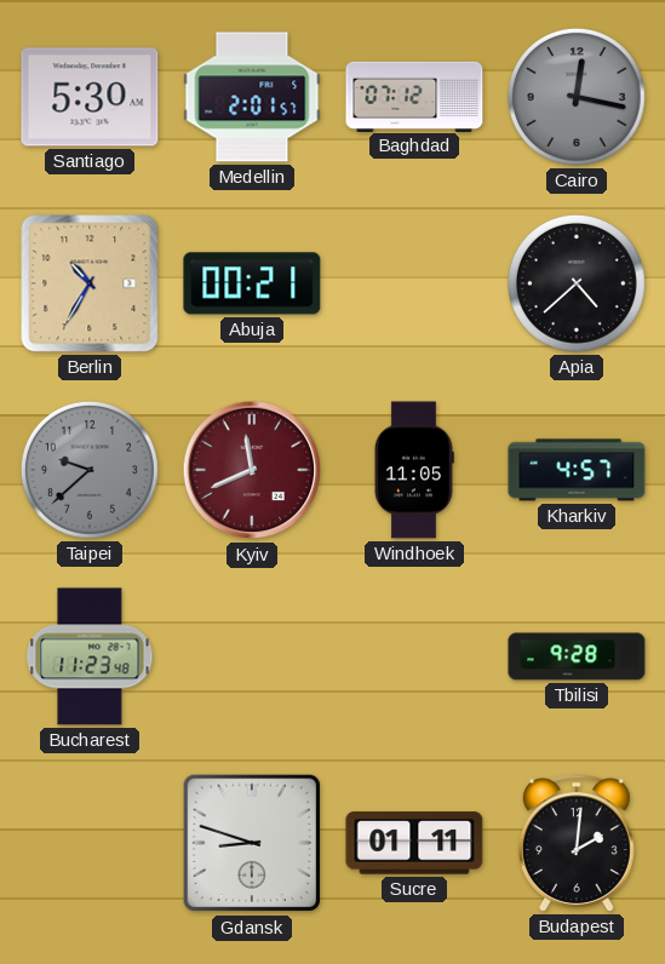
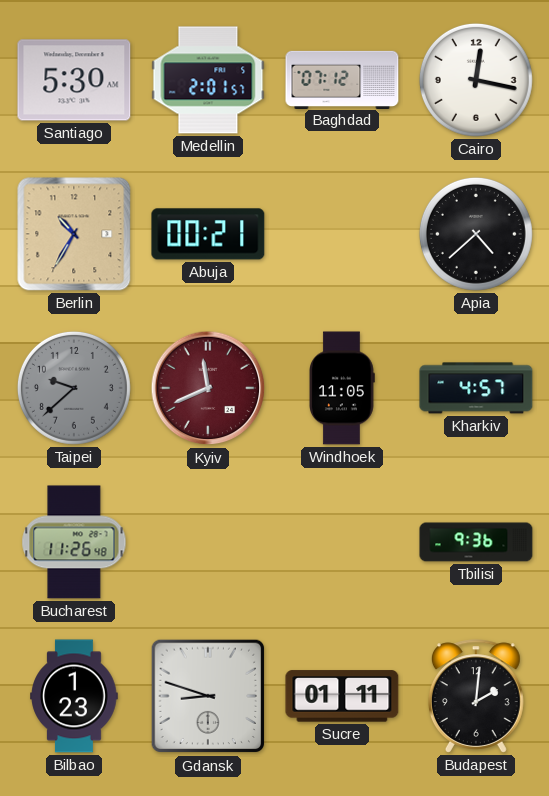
Cairo dial: grey -> white
Bucharest: 11:23 -> 11:26
Tbilisi: 9:28 -> 9:36
Bilbao: none -> 1:23
